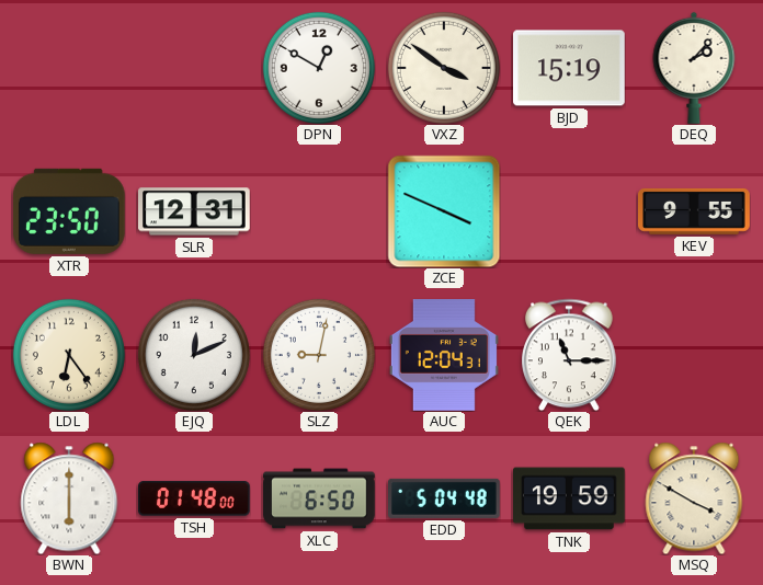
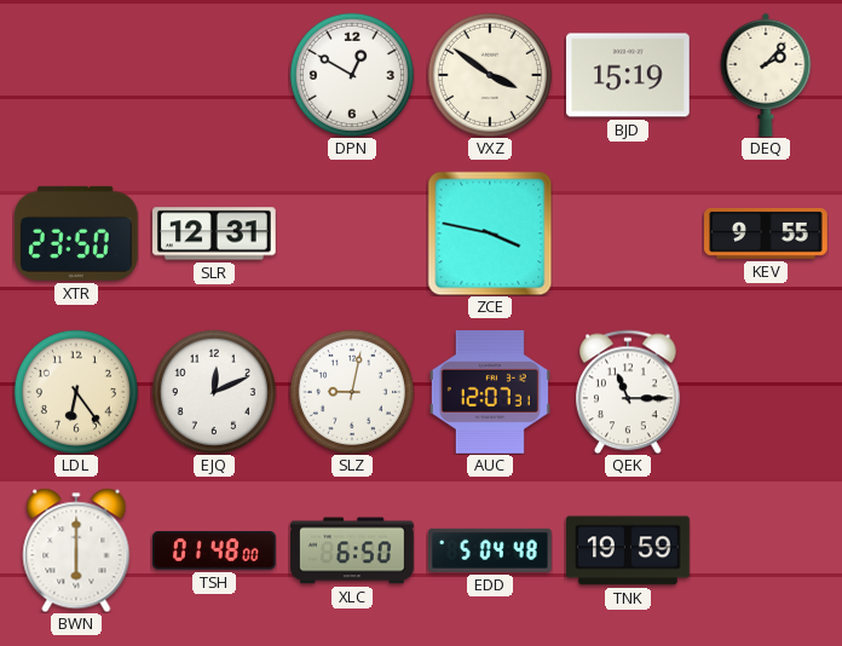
ZCE: 3:49 -> 3:47
AUC: 12:04 -> 12:07
MSQ: 3:50 -> none
